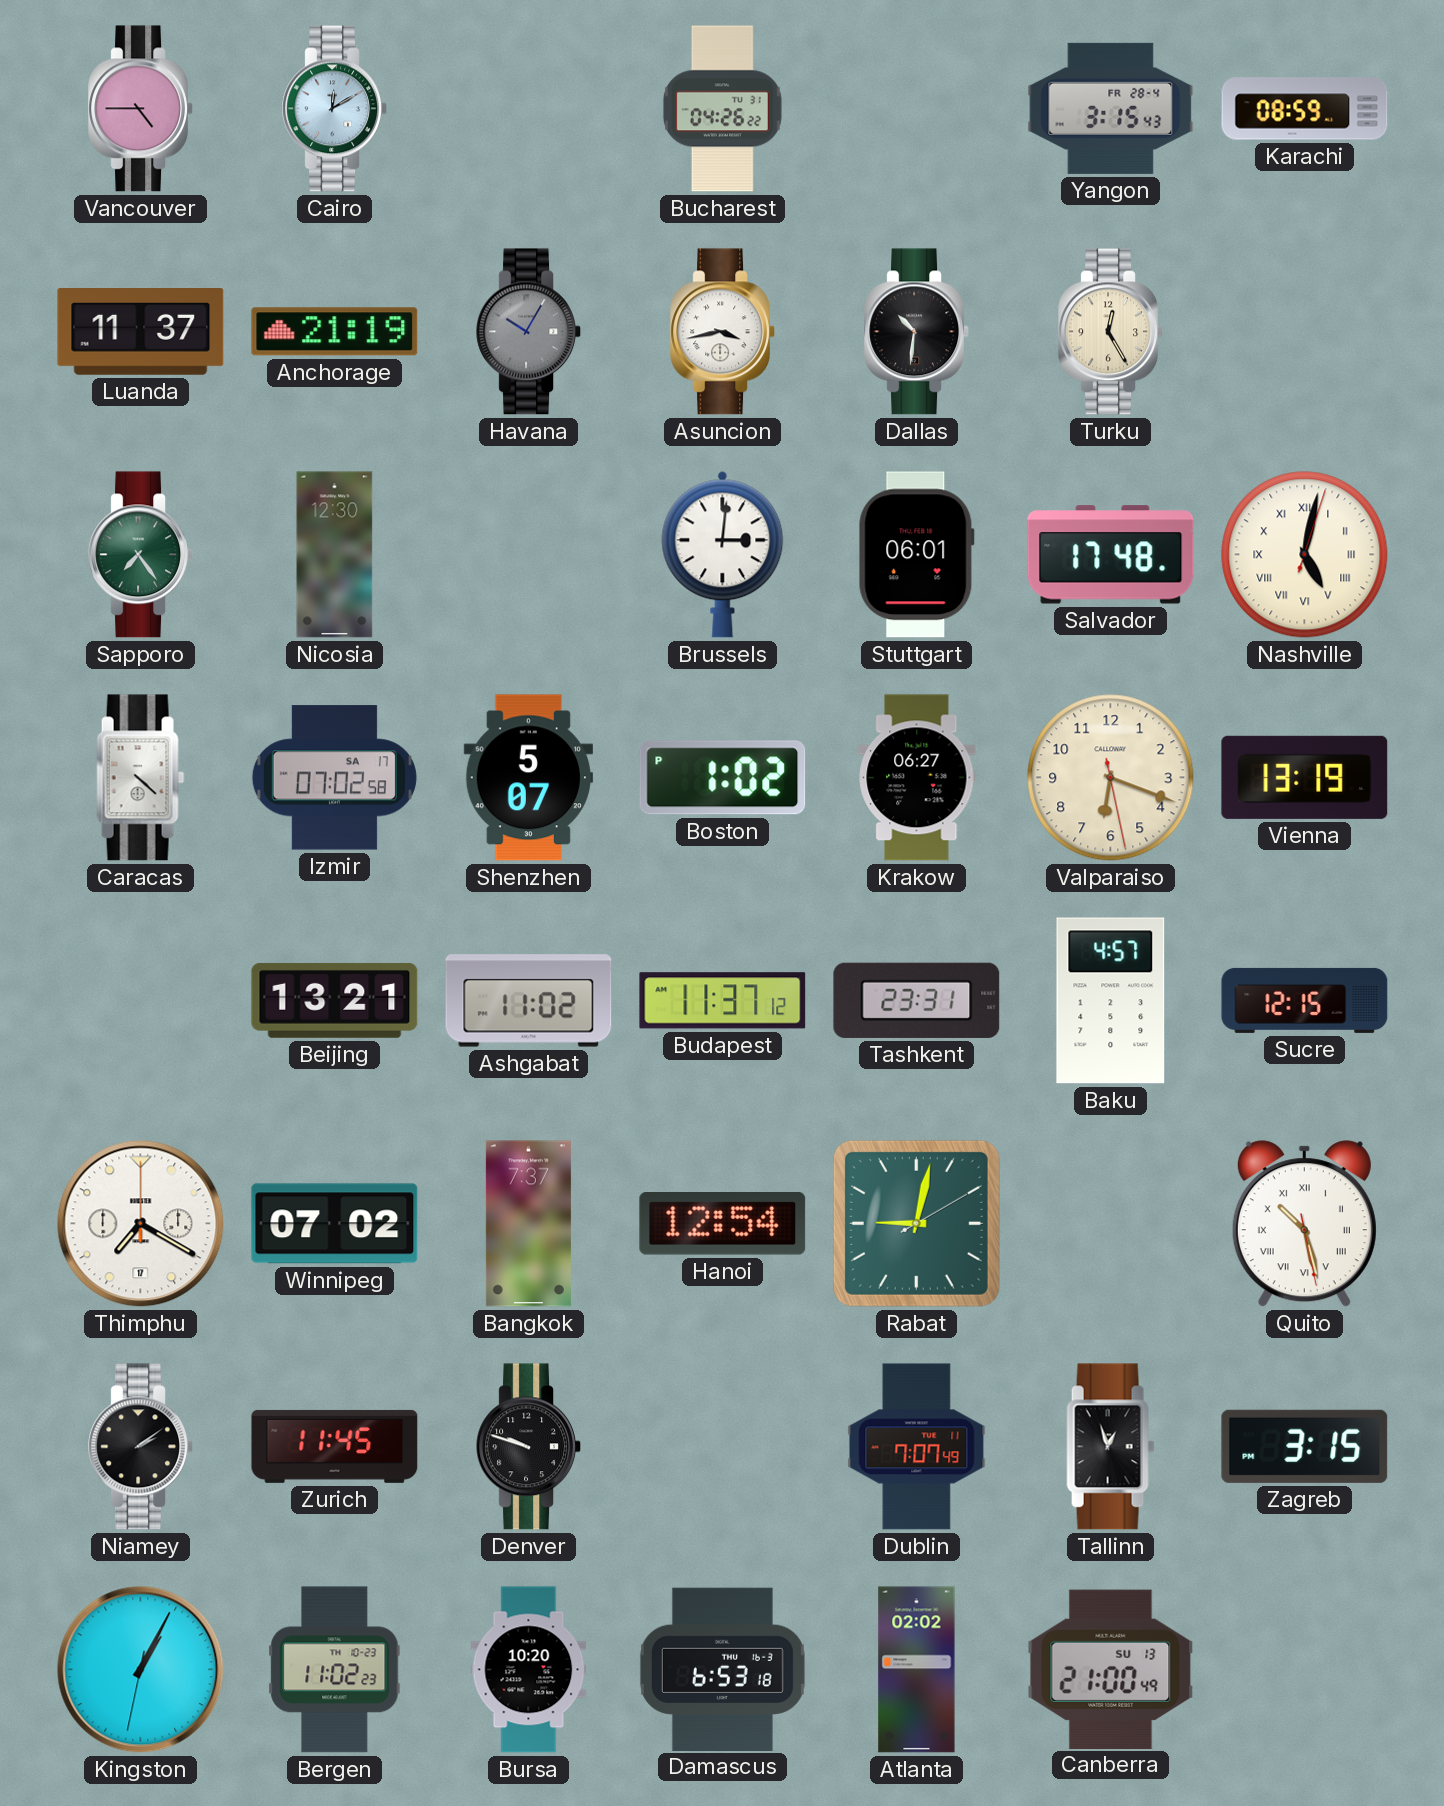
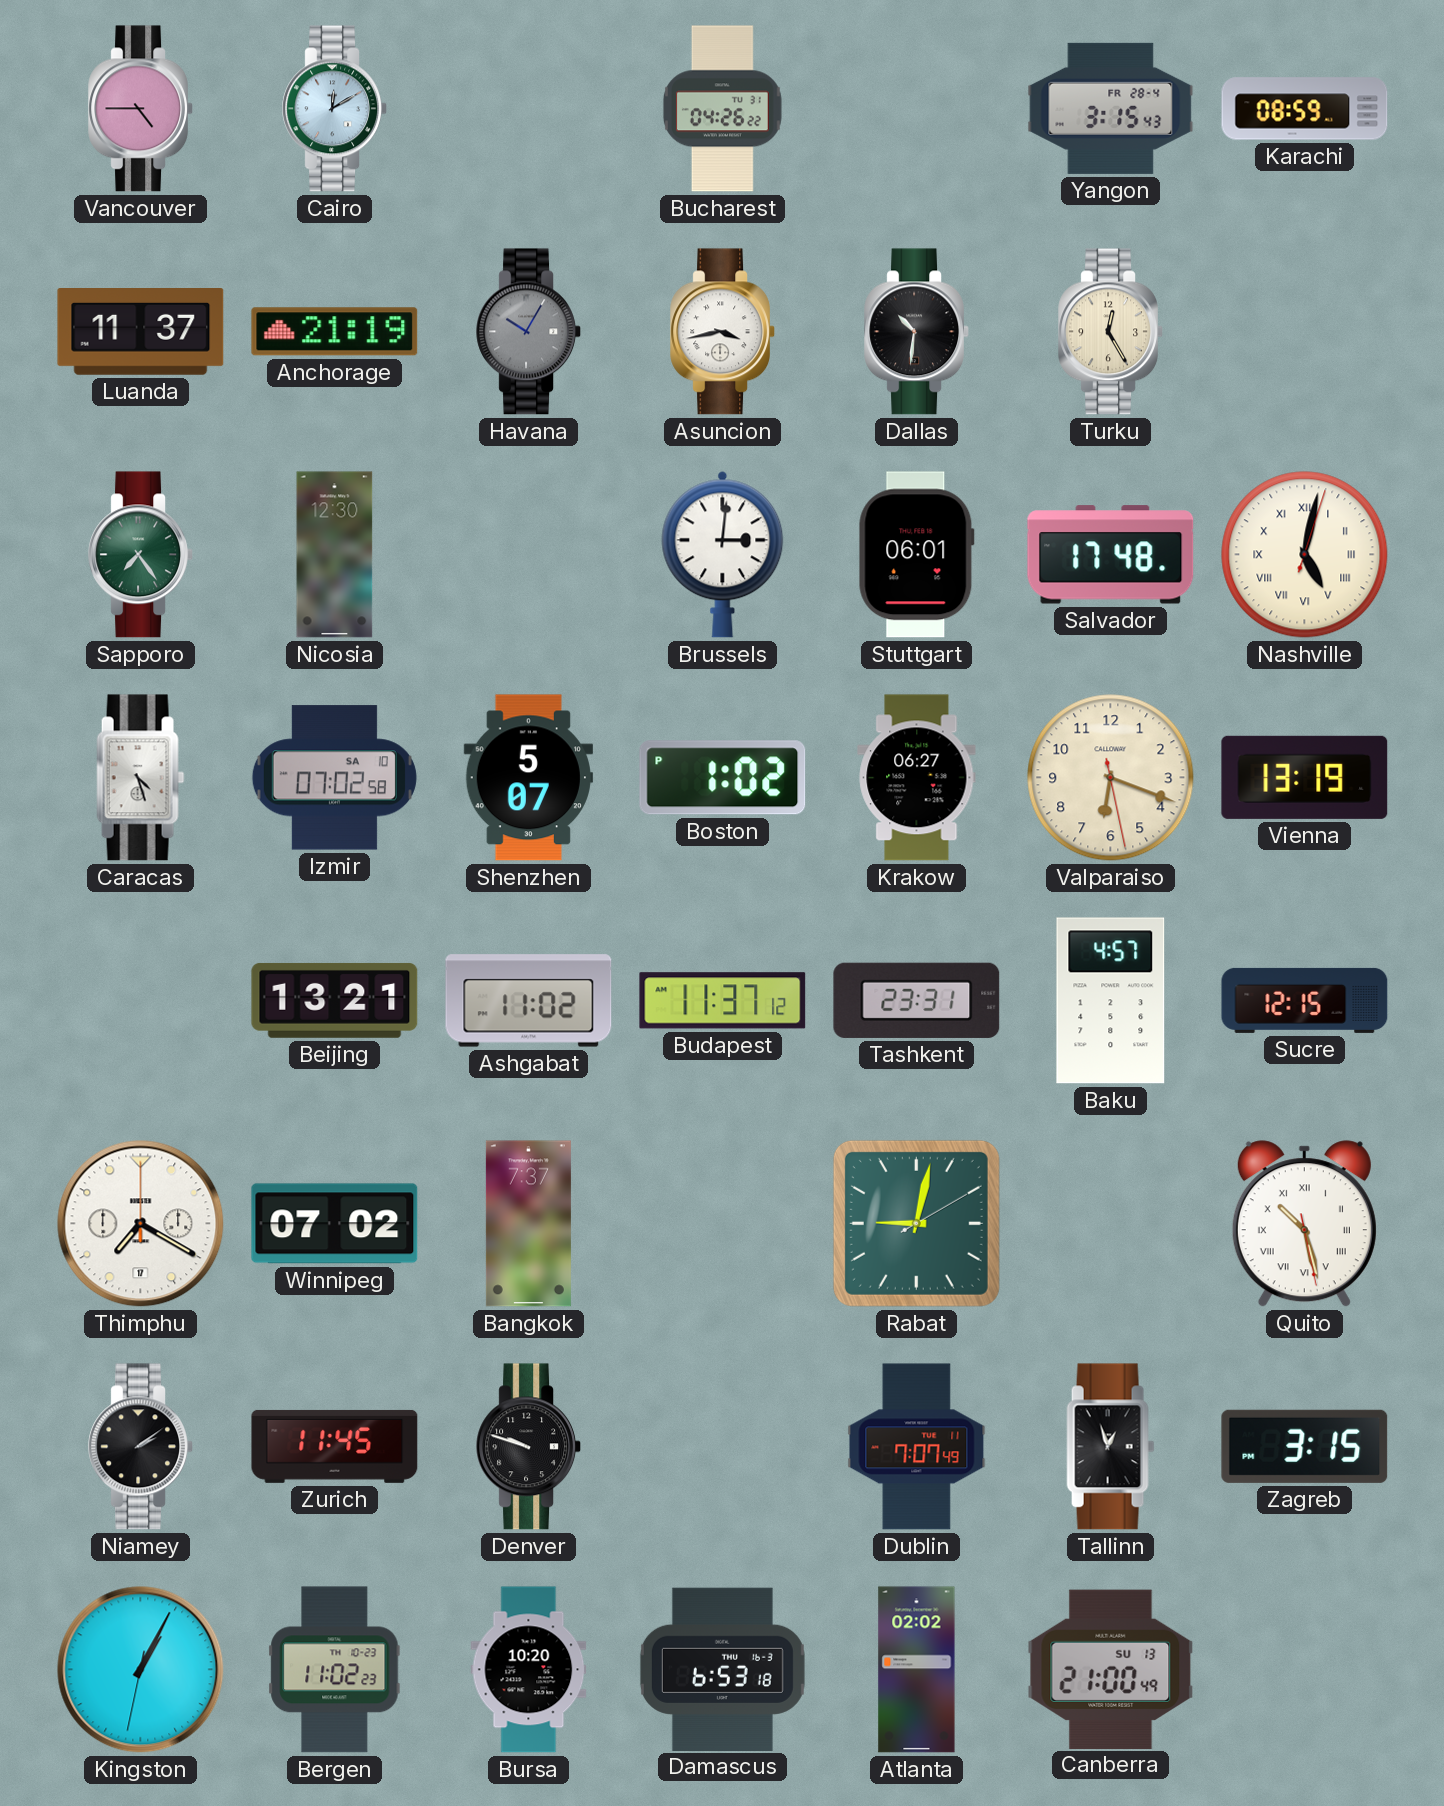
Caracas: 4:22 -> 4:27
Izmir date: SA 17 -> SA 10
Hanoi: 12:54 -> none
